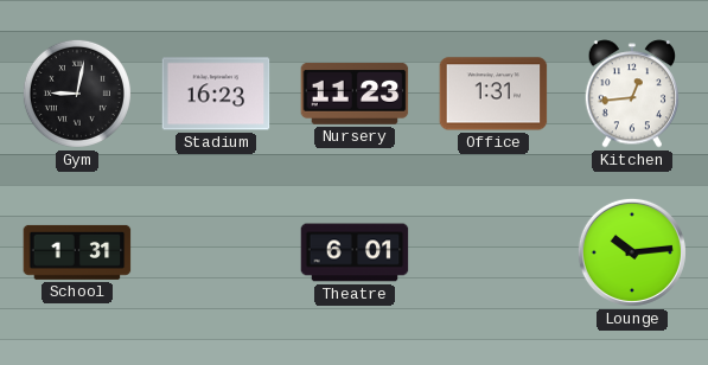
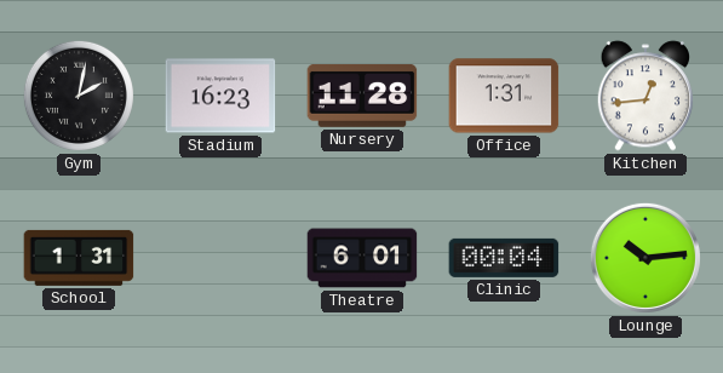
Gym: 9:02 -> 2:02
Nursery: 11:23 -> 11:28
Clinic: none -> 00:04
